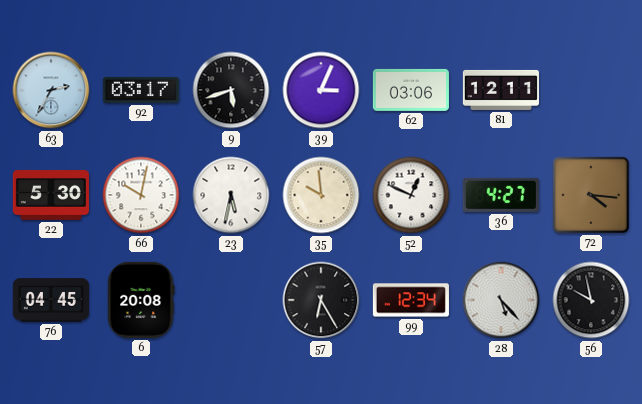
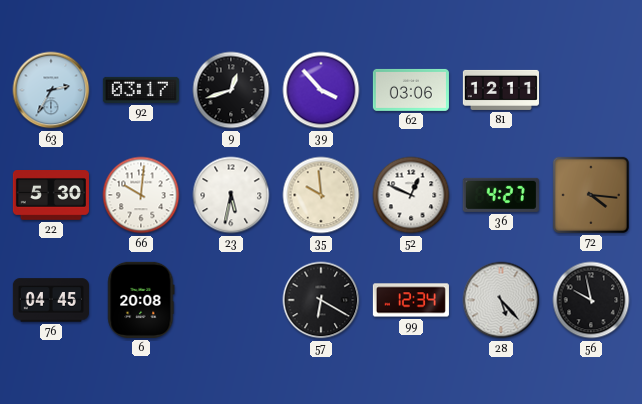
9: 5:42 -> 12:42
39: 3:04 -> 3:53
66: 10:02 -> 10:01
57: 6:25 -> 6:20
